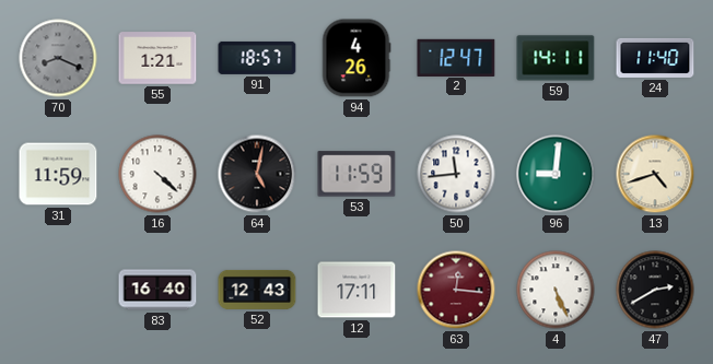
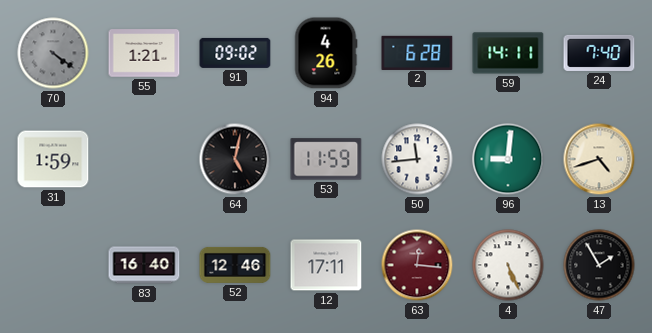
70: 8:19 -> 4:21
91: 18:57 -> 09:02
2: 12:47 -> 6:28
24: 11:40 -> 7:40
31: 11:59 -> 1:59
16: 4:22 -> none
52: 12:43 -> 12:46
47: 2:40 -> 1:55
